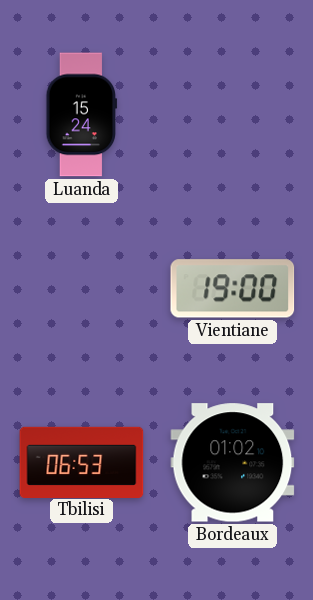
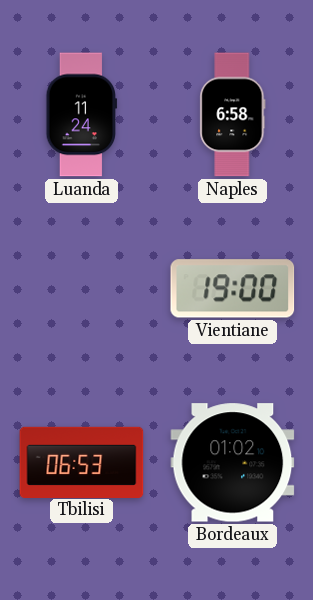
Luanda: 15:24 -> 11:24
Naples: none -> 6:58
